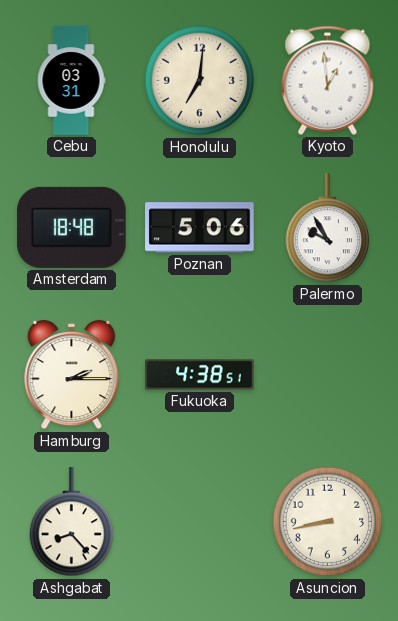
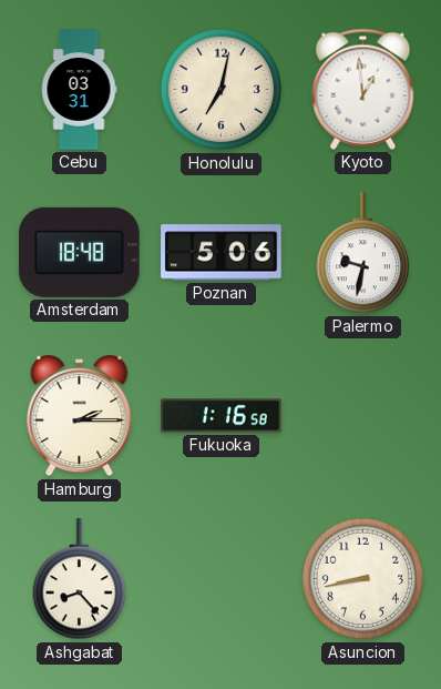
Honolulu: 7:01 -> 7:02
Palermo: 9:55 -> 9:32
Fukuoka: 4:38 -> 1:16
